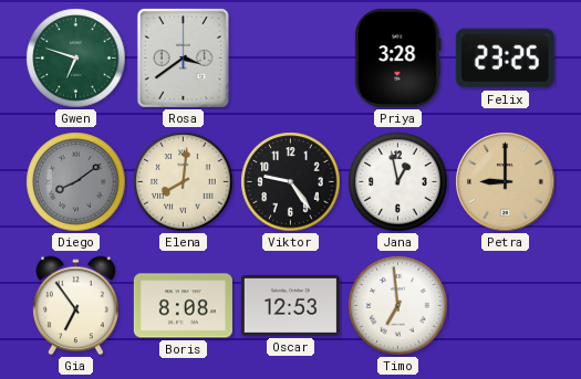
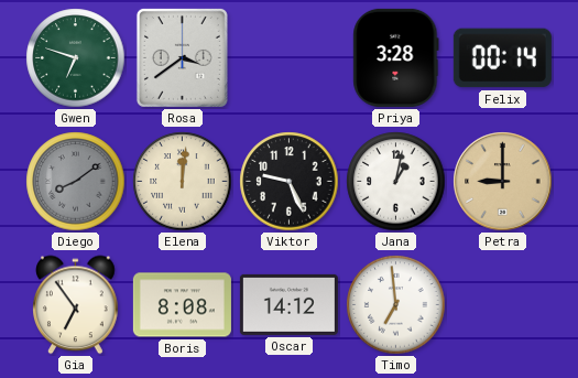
Felix: 23:25 -> 00:14
Elena: 8:01 -> 12:01
Viktor: 9:24 -> 9:26
Jana: 12:58 -> 1:02
Oscar: 12:53 -> 14:12
